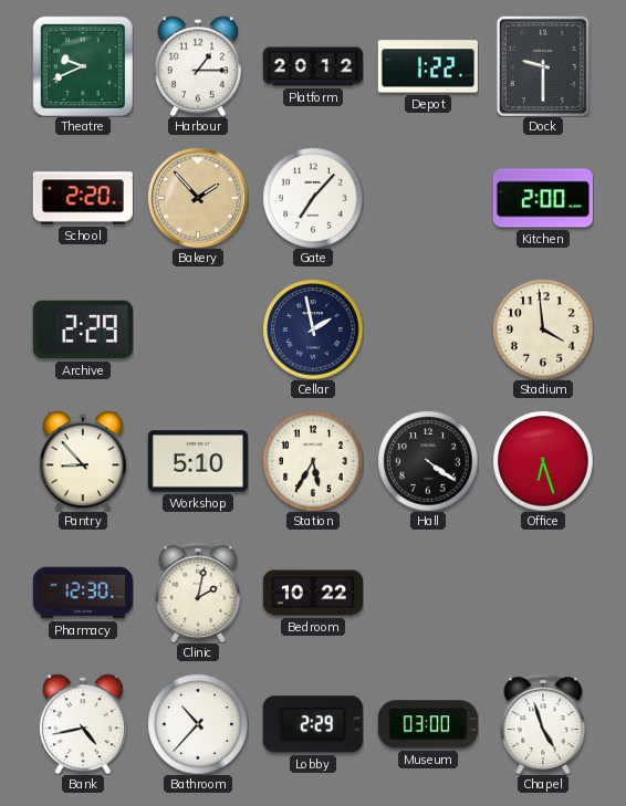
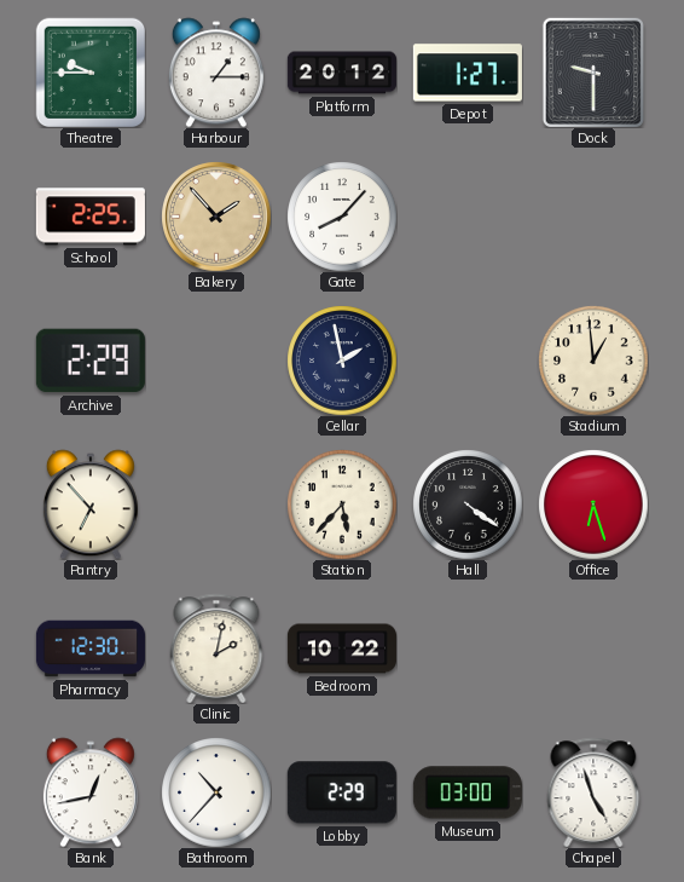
Theatre: 9:41 -> 9:45
Depot: 1:22 -> 1:27
School: 2:20 -> 2:25
Gate: 7:07 -> 8:07
Kitchen: 2:00 -> none
Stadium: 3:59 -> 12:59
Pantry: 8:53 -> 6:53
Workshop: 5:10 -> none
Station: 5:35 -> 5:37
Bank: 4:43 -> 12:43
